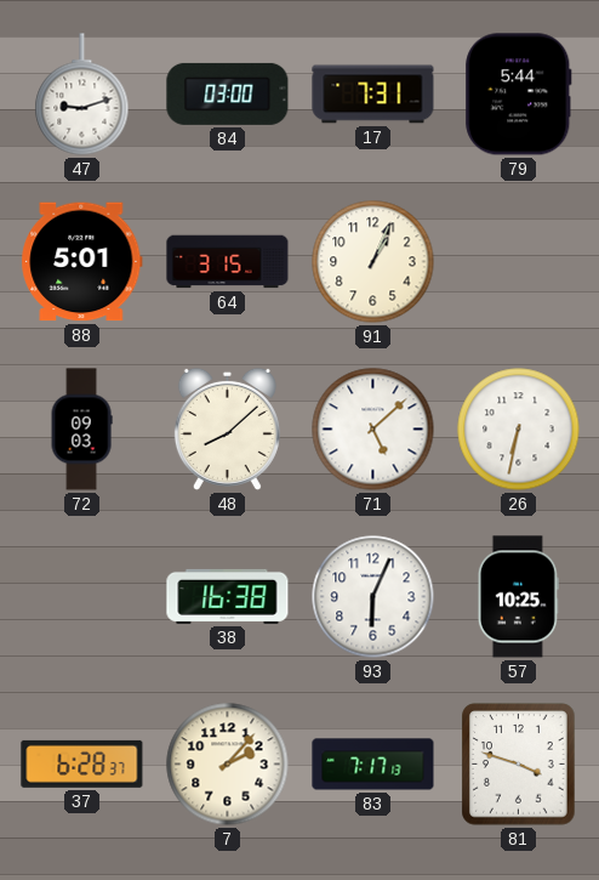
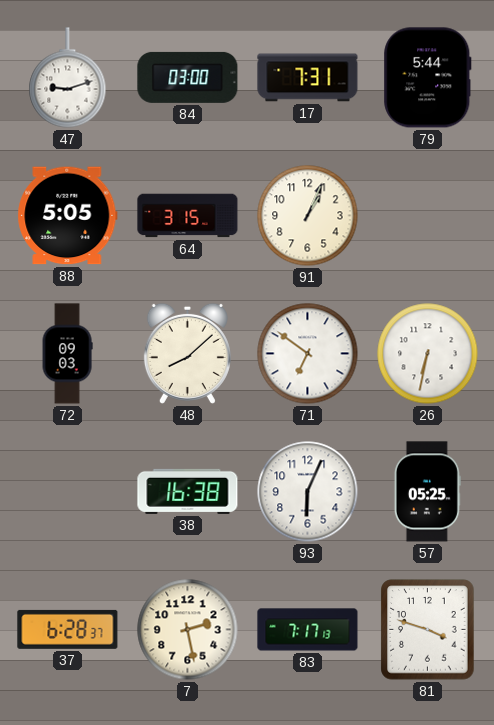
88: 5:01 -> 5:05
71: 5:08 -> 6:51
57: 10:25 -> 05:25
7: 2:07 -> 2:28
